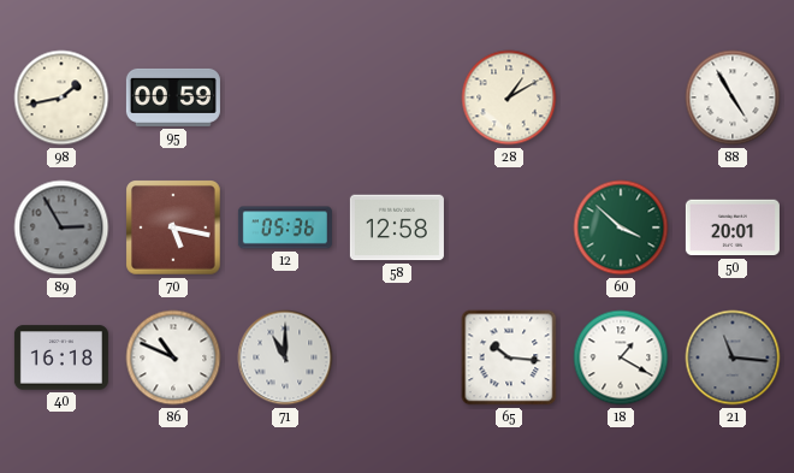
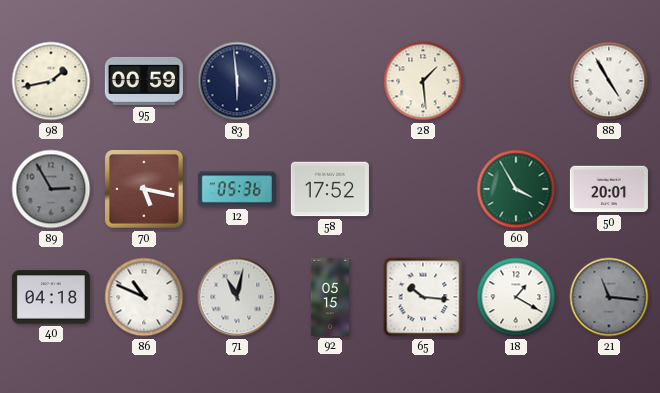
83: none -> 5:59
28: 1:10 -> 1:29
58: 12:58 -> 17:52
60: 3:52 -> 3:55
40: 16:18 -> 04:18
71: 11:00 -> 11:02
92: none -> 05:15
